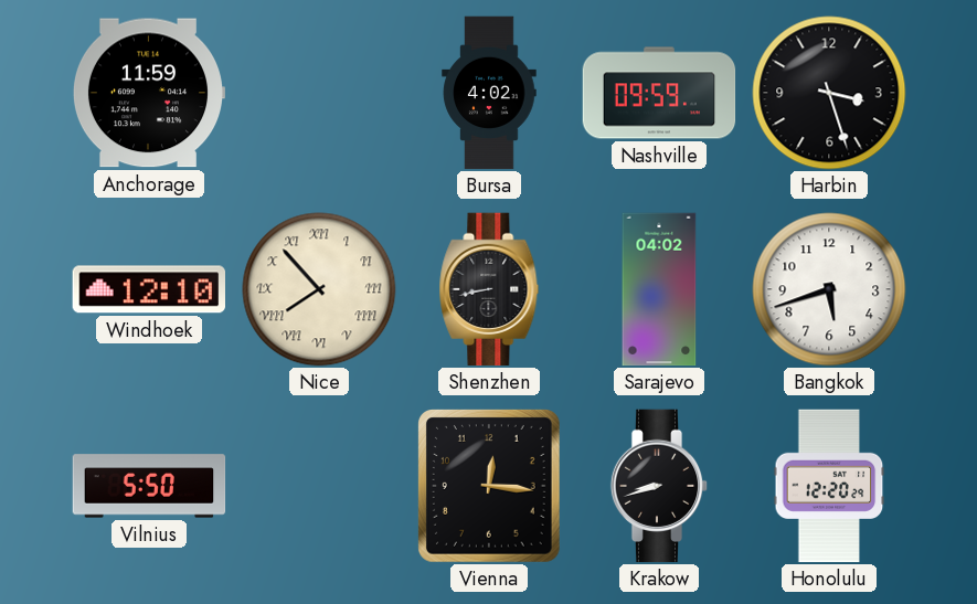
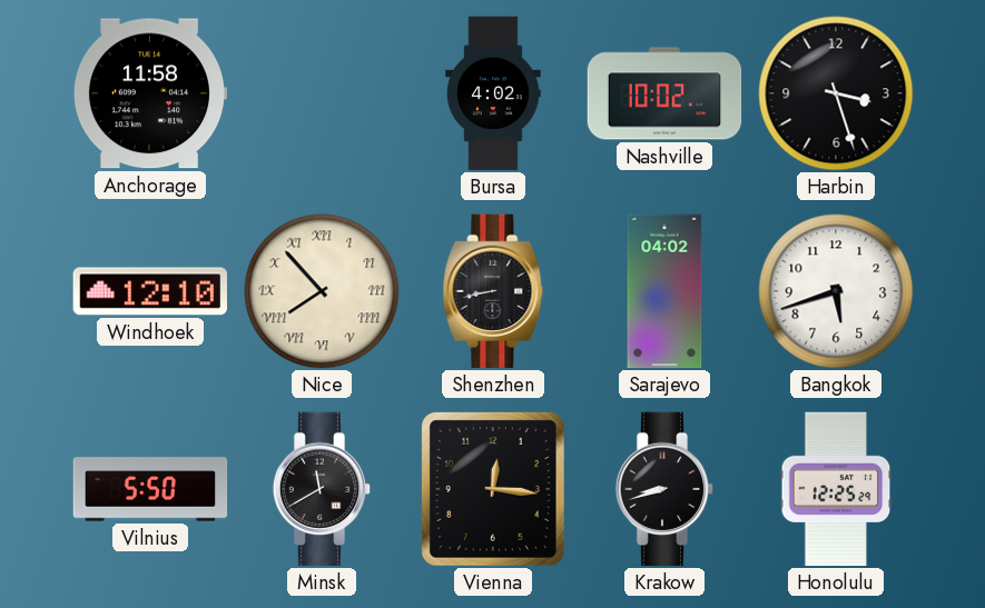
Anchorage: 11:59 -> 11:58
Nashville: 09:59 -> 10:02
Minsk: none -> 11:40
Honolulu: 12:20 -> 12:25
